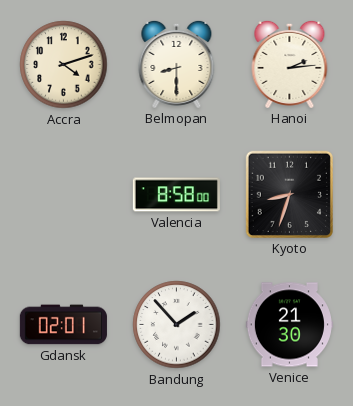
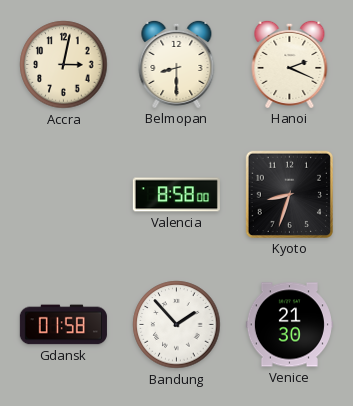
Accra: 4:12 -> 3:02
Hanoi: 2:14 -> 2:19
Gdansk: 02:01 -> 01:58
